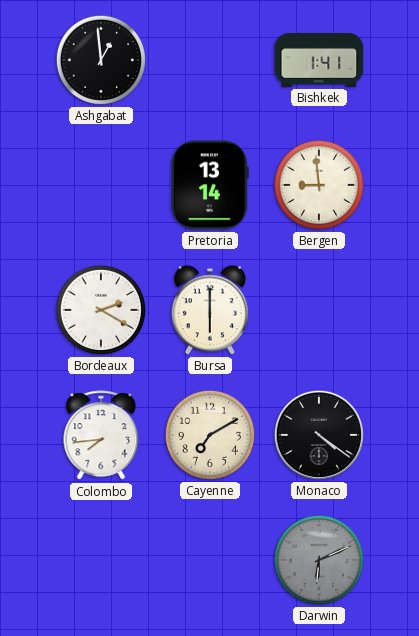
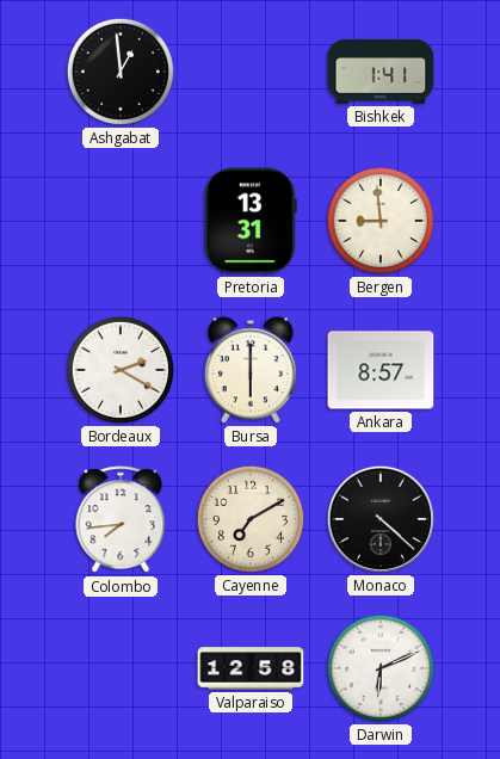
Pretoria: 13:14 -> 13:31
Ankara: none -> 8:57
Monaco: 4:21 -> 4:22
Valparaiso: none -> 12:58
Darwin dial: grey -> white
